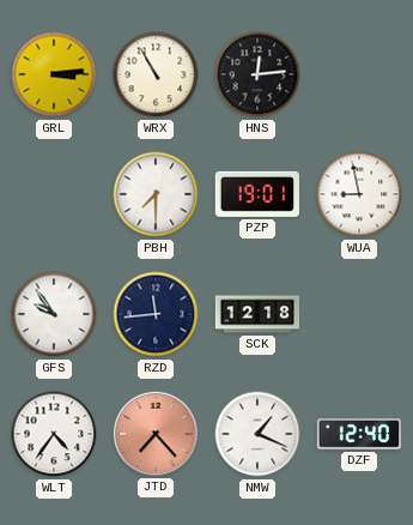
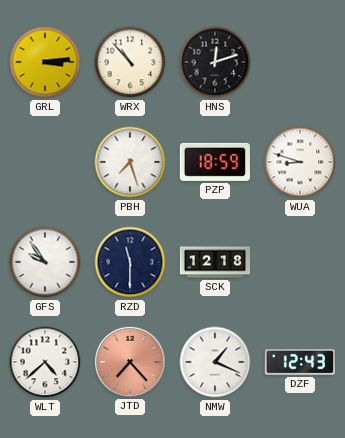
WRX: 10:55 -> 10:53
HNS: 12:14 -> 12:12
PBH: 7:30 -> 7:27
PZP: 19:01 -> 18:59
WUA: 8:58 -> 8:48
RZD: 11:44 -> 11:30
WLT: 4:36 -> 4:38
DZF: 12:40 -> 12:43
